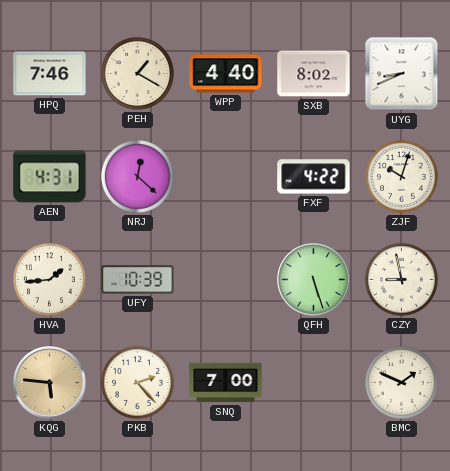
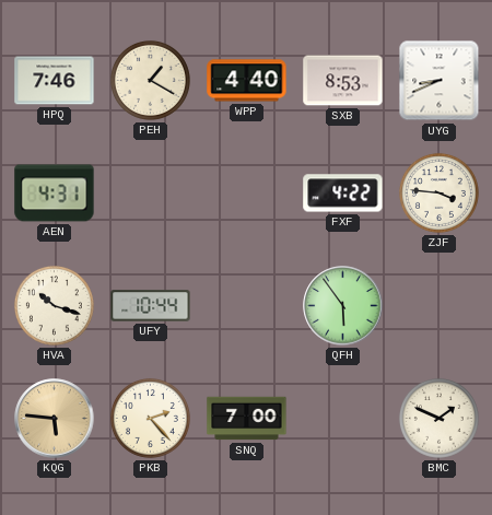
SXB: 8:02 -> 8:53
NRJ: 12:22 -> none
ZJF: 10:03 -> 3:46
HVA: 1:44 -> 10:18
UFY: 10:39 -> 10:44
QFH: 5:27 -> 5:54
CZY: 8:58 -> none
